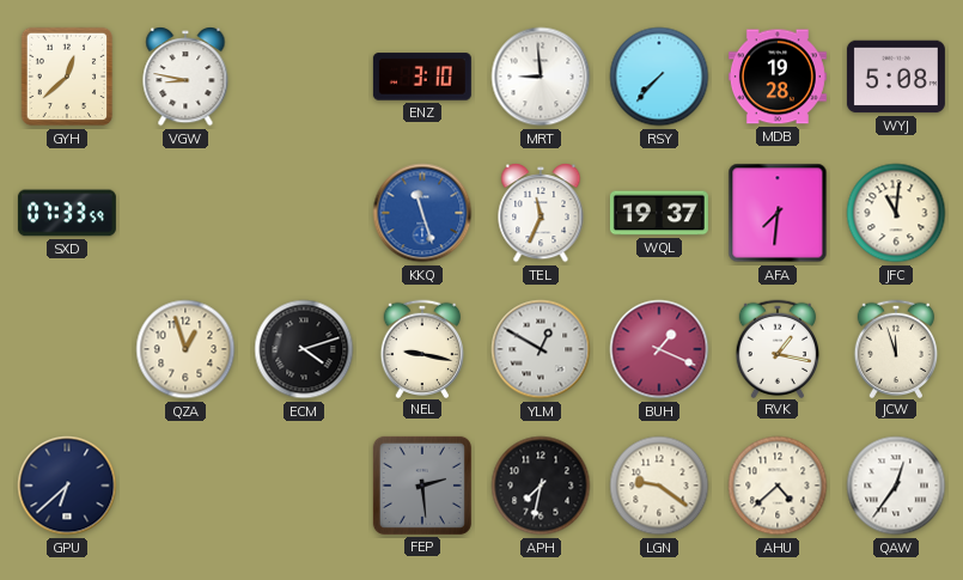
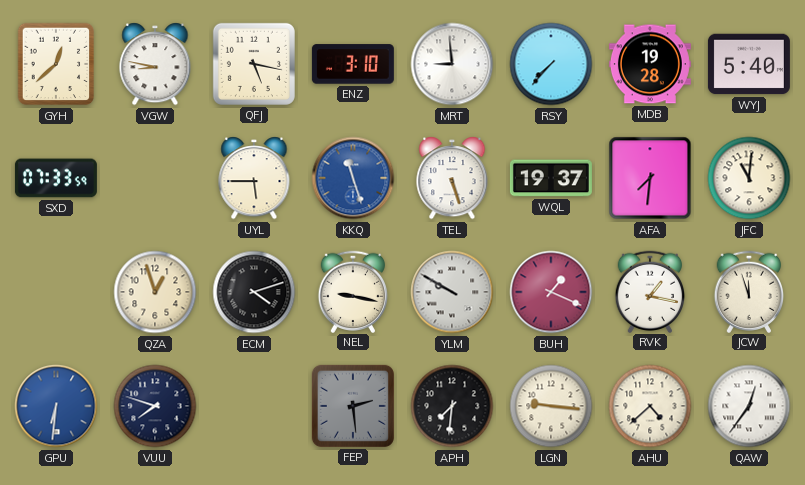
QFJ: none -> 5:17
WYJ: 5:08 -> 5:40
UYL: none -> 5:45
TEL: 11:34 -> 5:27
YLM: 12:50 -> 9:50
GPU: 6:38 -> 6:31
GPU dial: navy -> blue
VUU: none -> 7:48
APH: 7:32 -> 7:31
LGN: 9:21 -> 9:16
